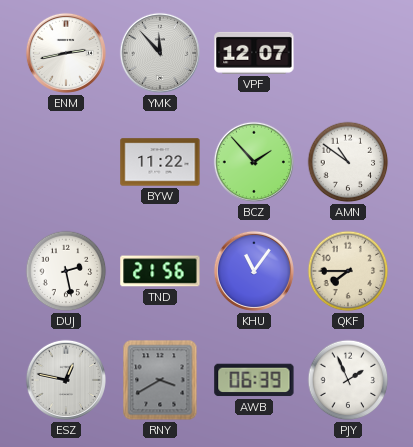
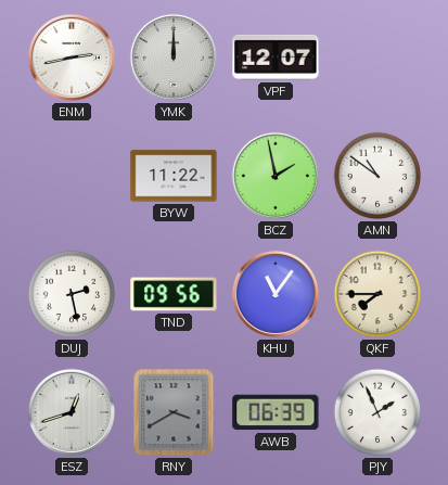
YMK: 11:53 -> 12:00
BCZ: 1:53 -> 1:58
TND: 21:56 -> 09:56
ESZ: 12:47 -> 12:42
